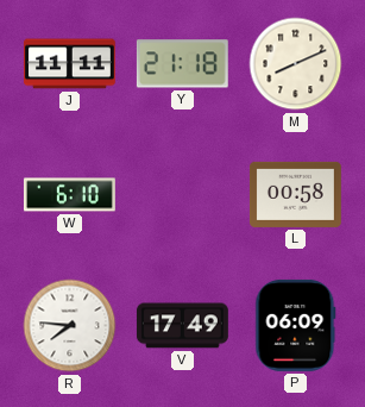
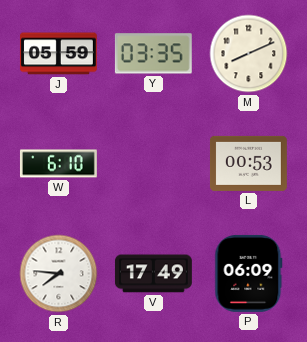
J: 11:11 -> 05:59
Y: 21:18 -> 03:35
L: 00:58 -> 00:53
